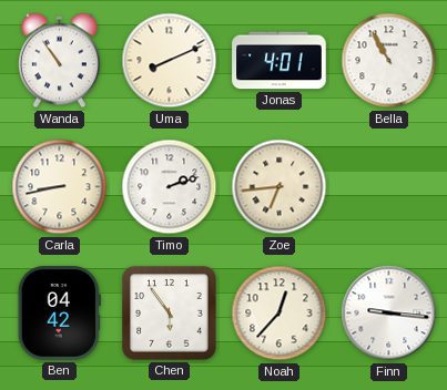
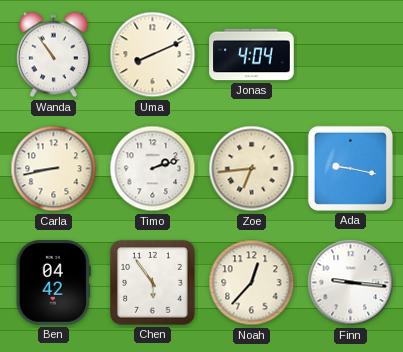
Jonas: 4:01 -> 4:04
Bella: 10:55 -> none
Ada: none -> 9:17
